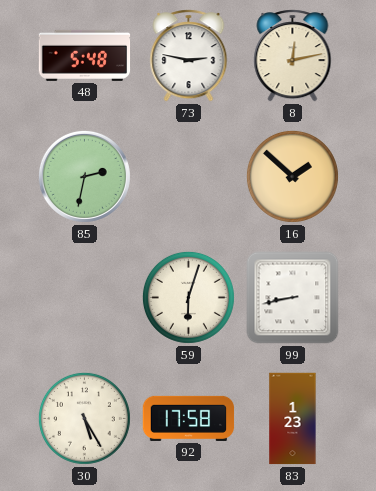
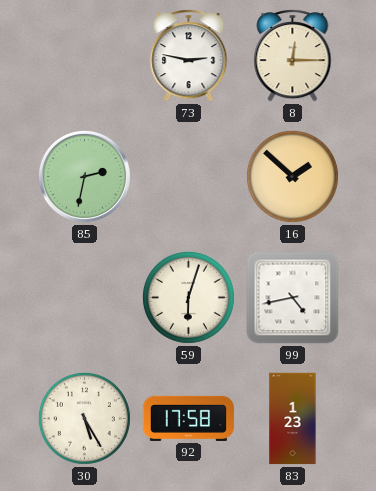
48: 5:48 -> none
8: 12:13 -> 12:15
99: 8:43 -> 4:43
